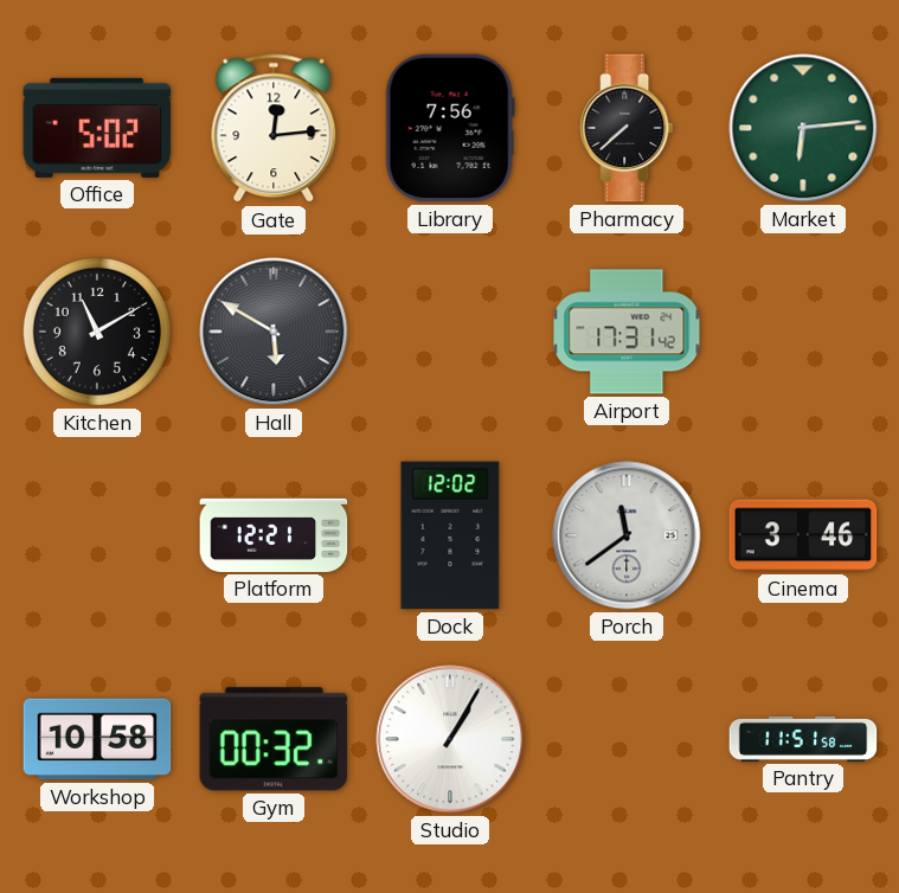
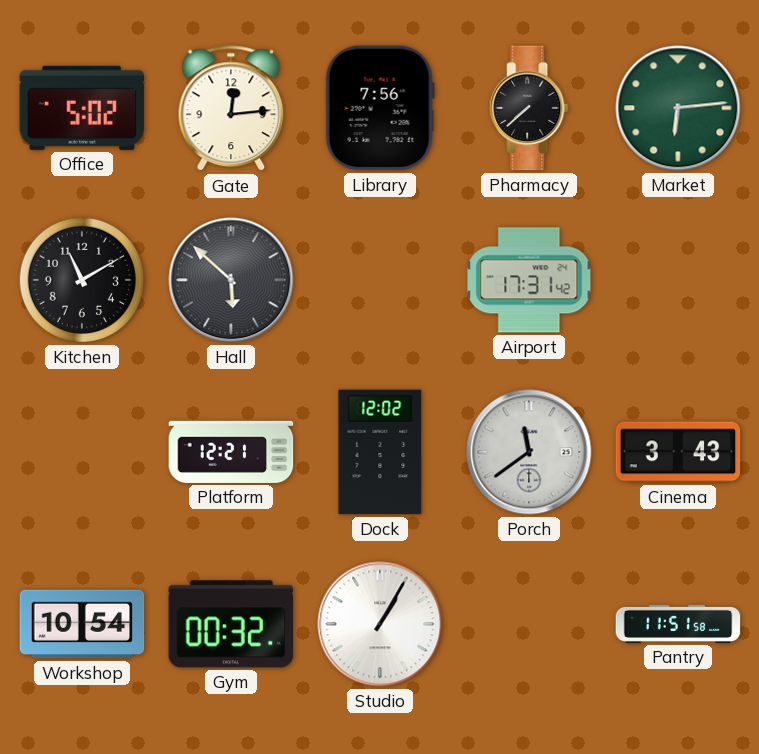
Hall: 5:50 -> 5:52
Cinema: 3:46 -> 3:43
Workshop: 10:58 -> 10:54
